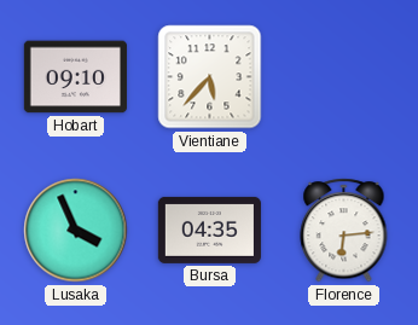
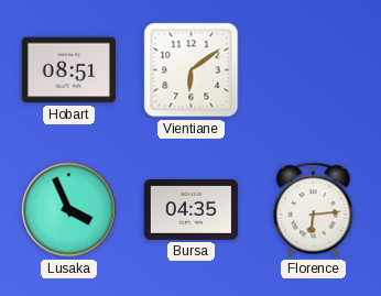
Hobart: 09:10 -> 08:51
Vientiane: 5:37 -> 6:09
